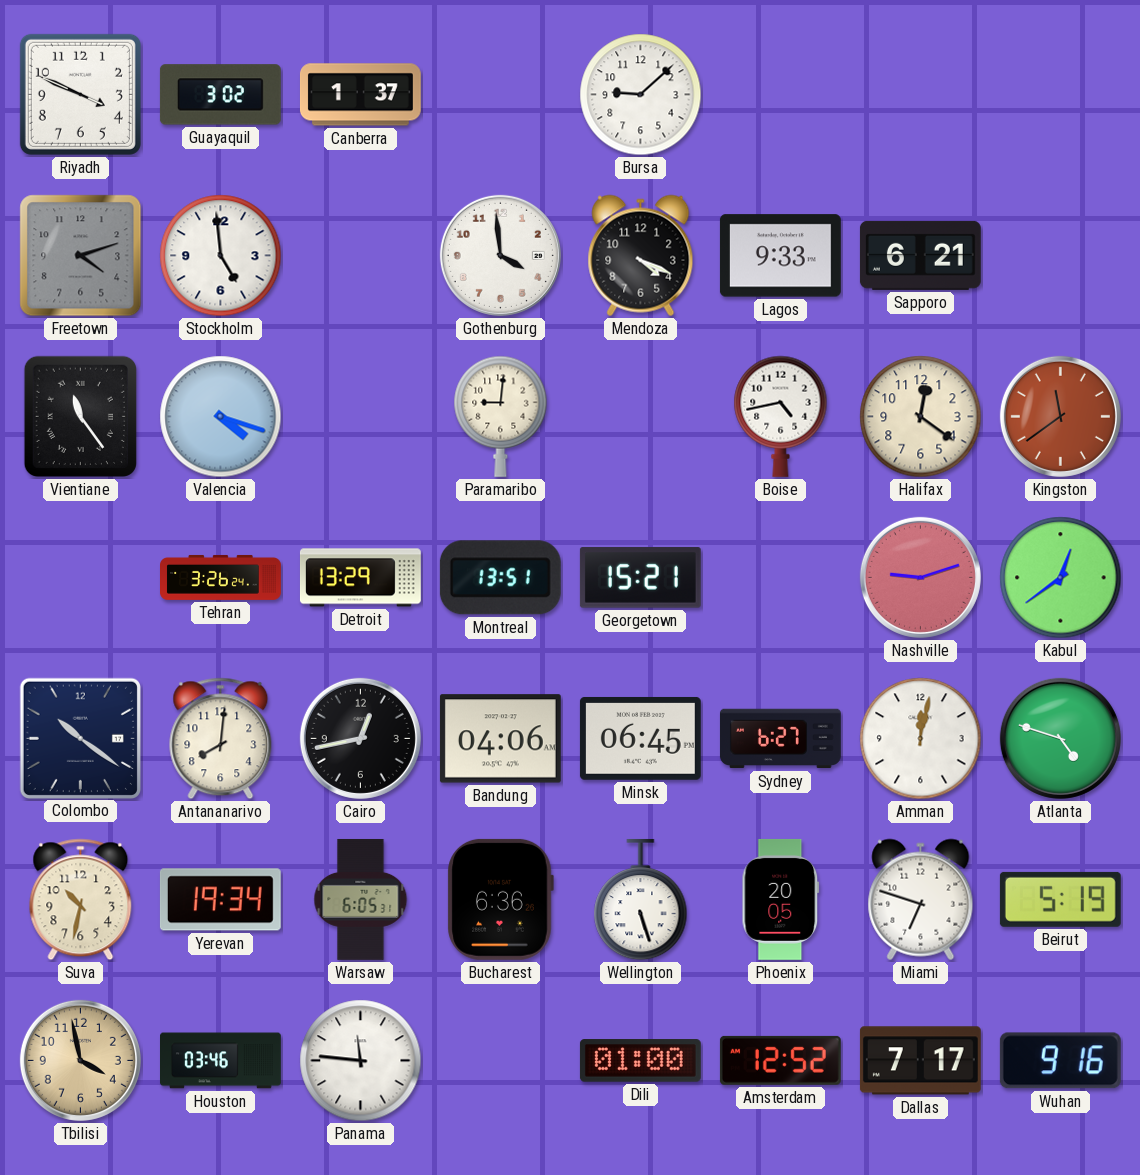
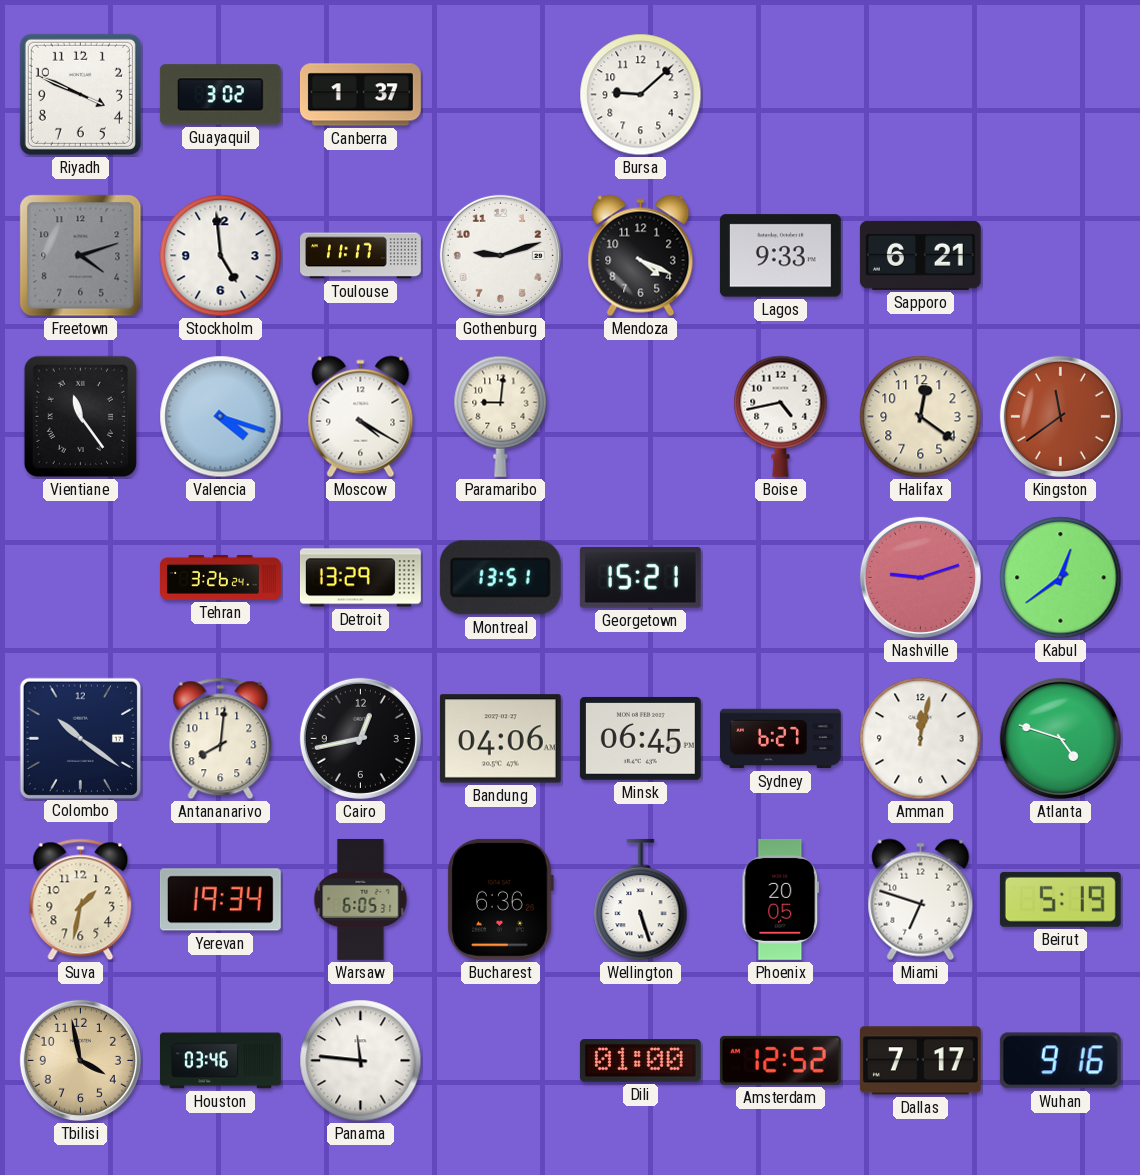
Toulouse: none -> 11:17
Gothenburg: 3:59 -> 9:12
Moscow: none -> 4:20
Suva: 10:32 -> 1:32
